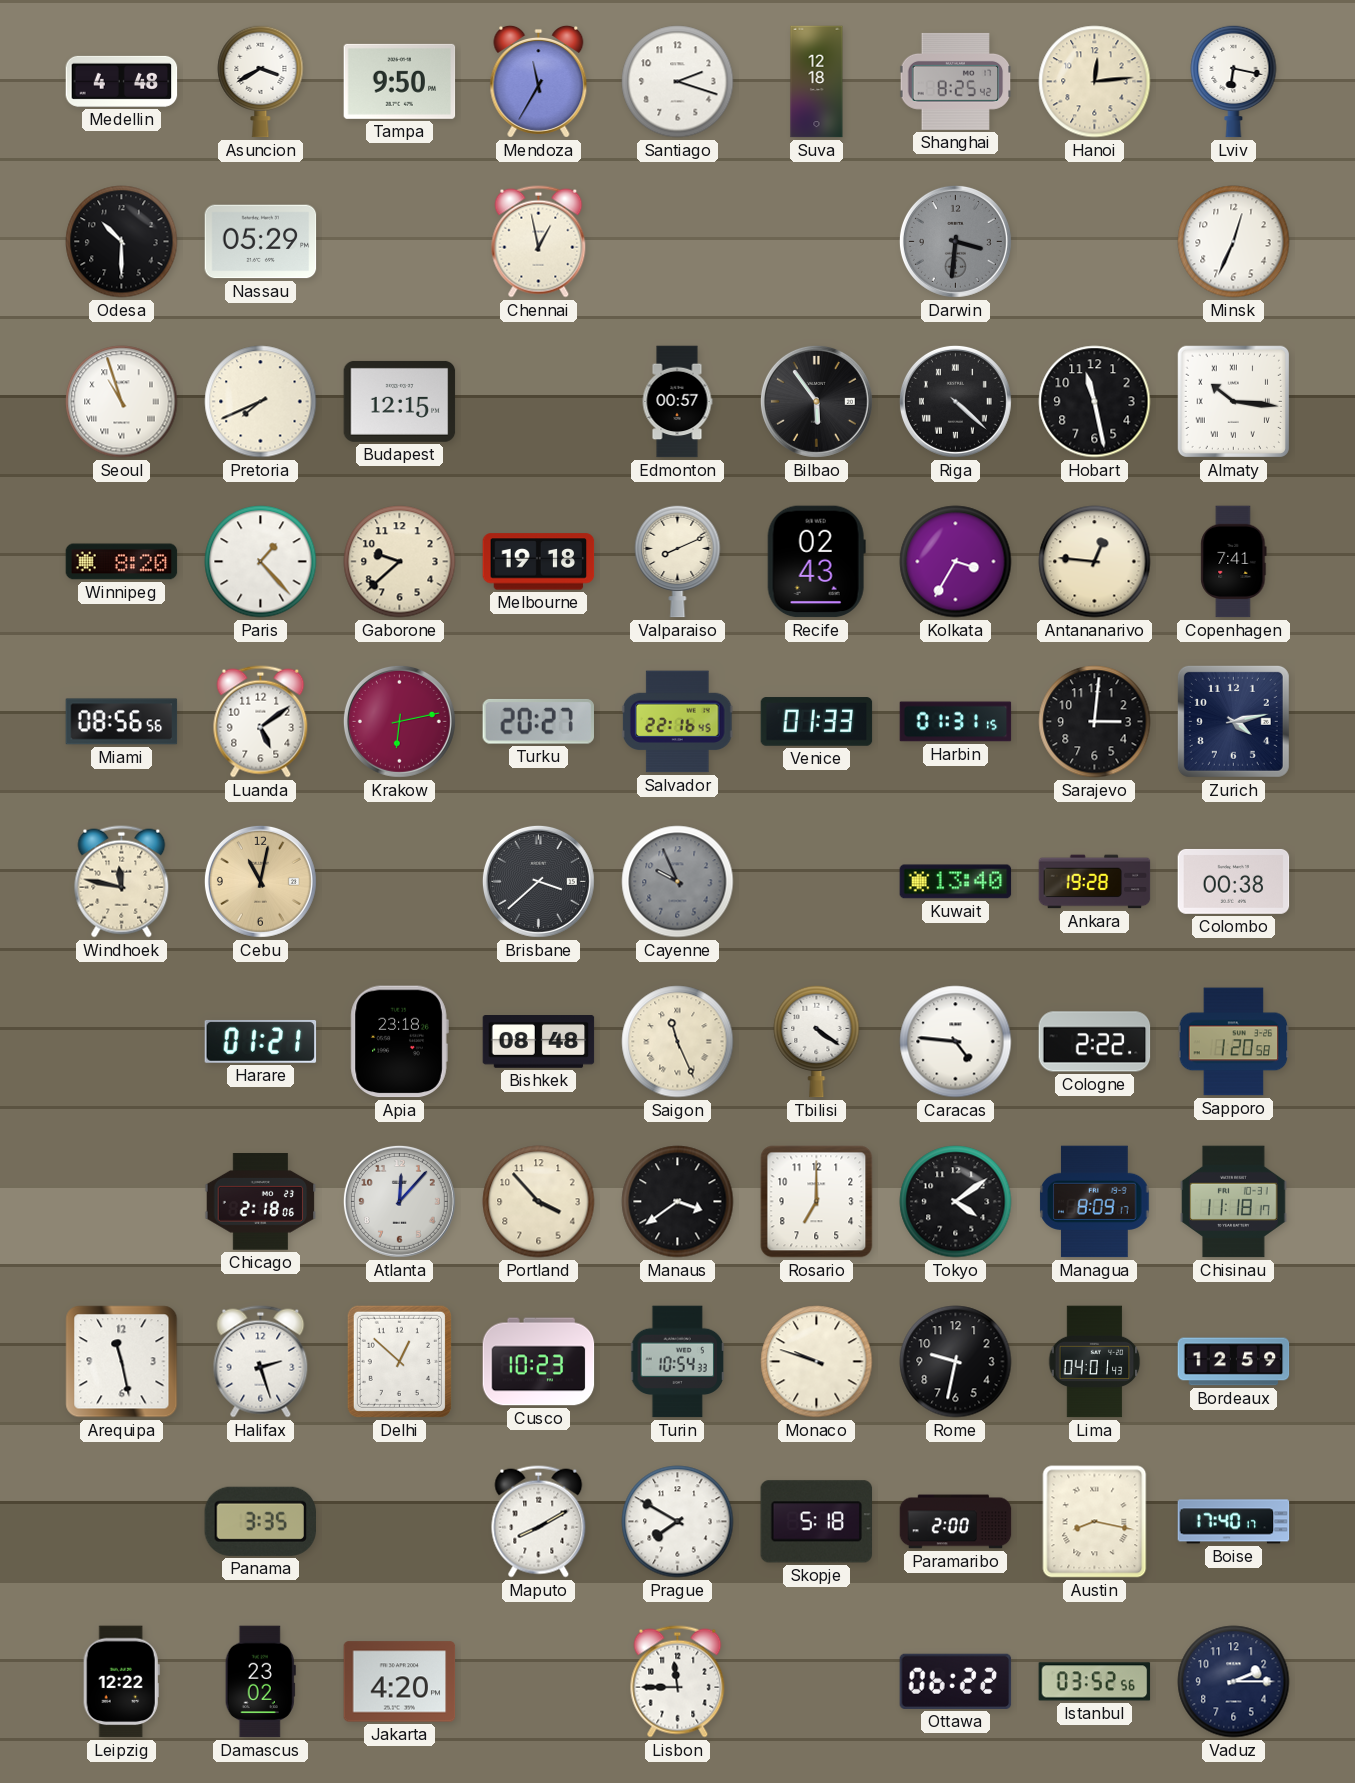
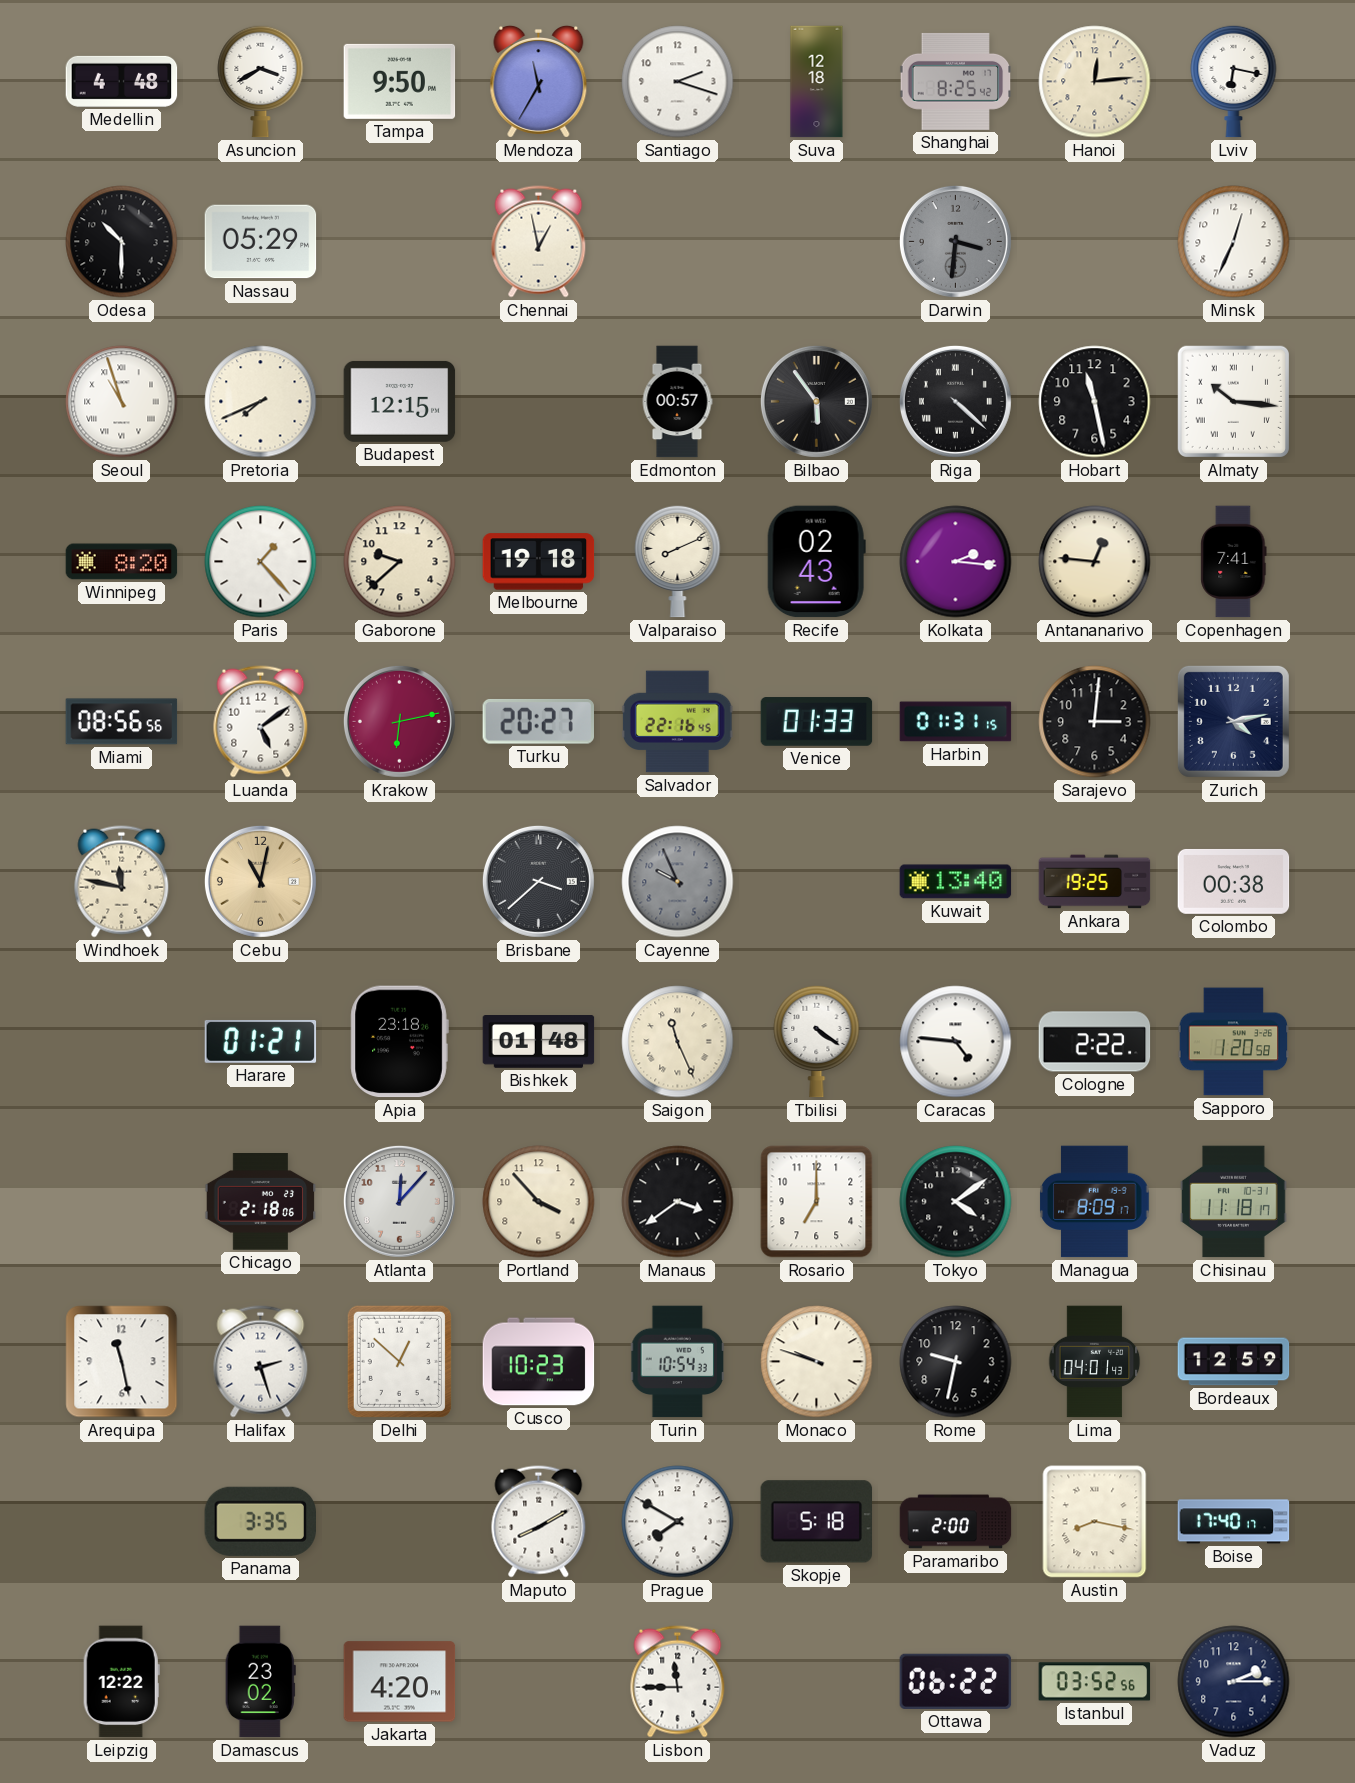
Kolkata: 3:35 -> 2:16
Ankara: 19:28 -> 19:25
Bishkek: 08:48 -> 01:48
